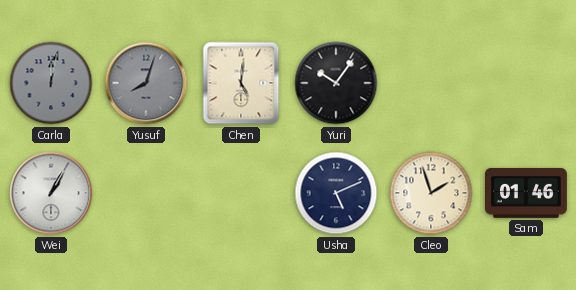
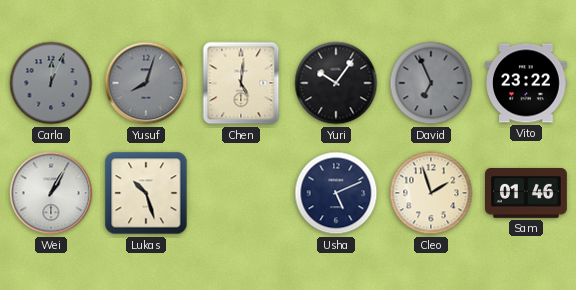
Carla: 12:02 -> 12:04
David: none -> 6:56
Vito: none -> 23:22
Lukas: none -> 10:27
